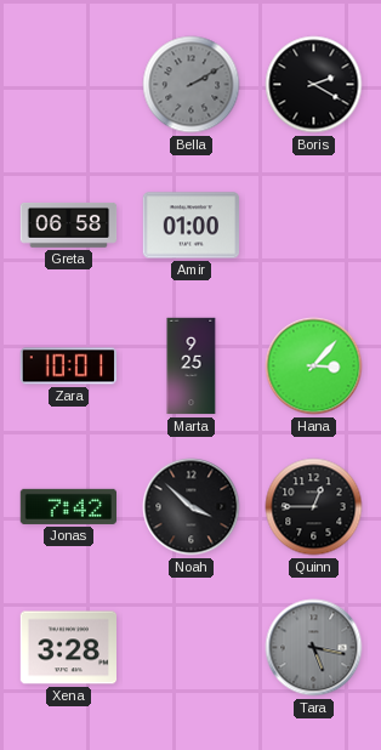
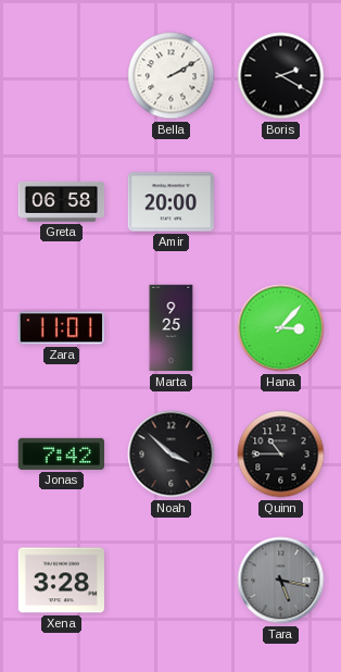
Bella dial: grey -> white
Amir: 01:00 -> 20:00
Zara: 10:01 -> 11:01
Quinn: 12:45 -> 10:45
